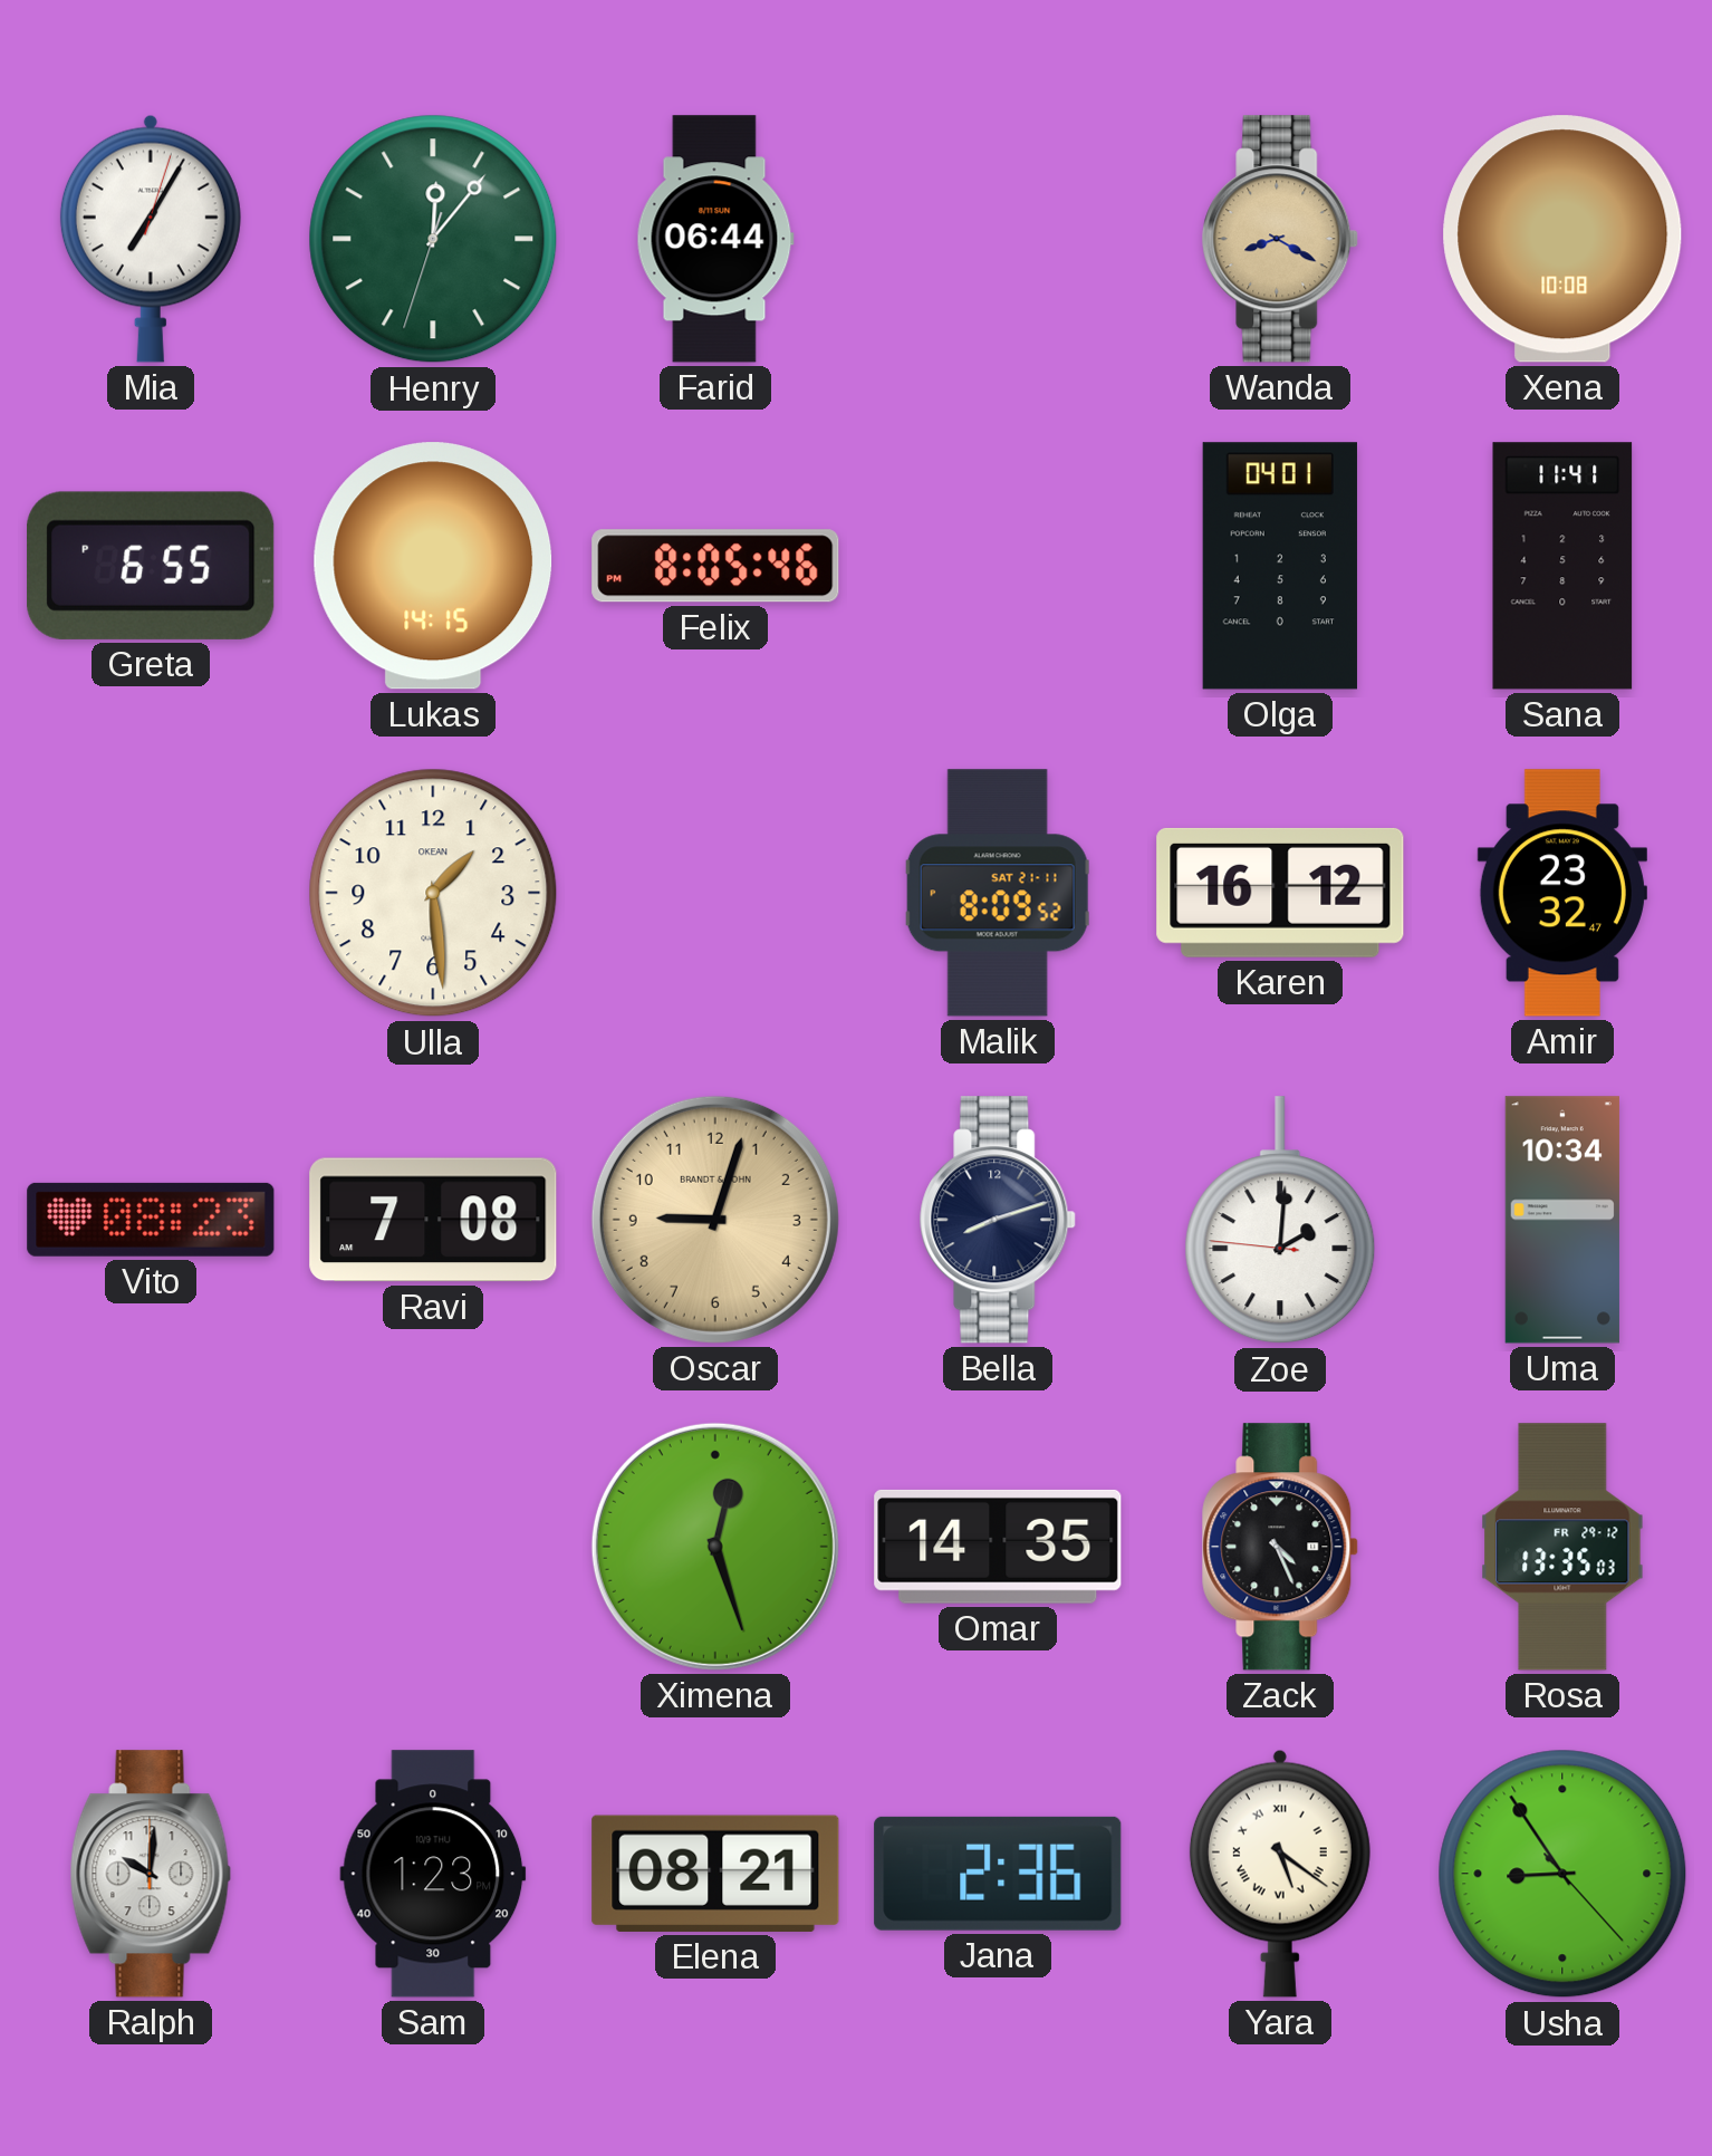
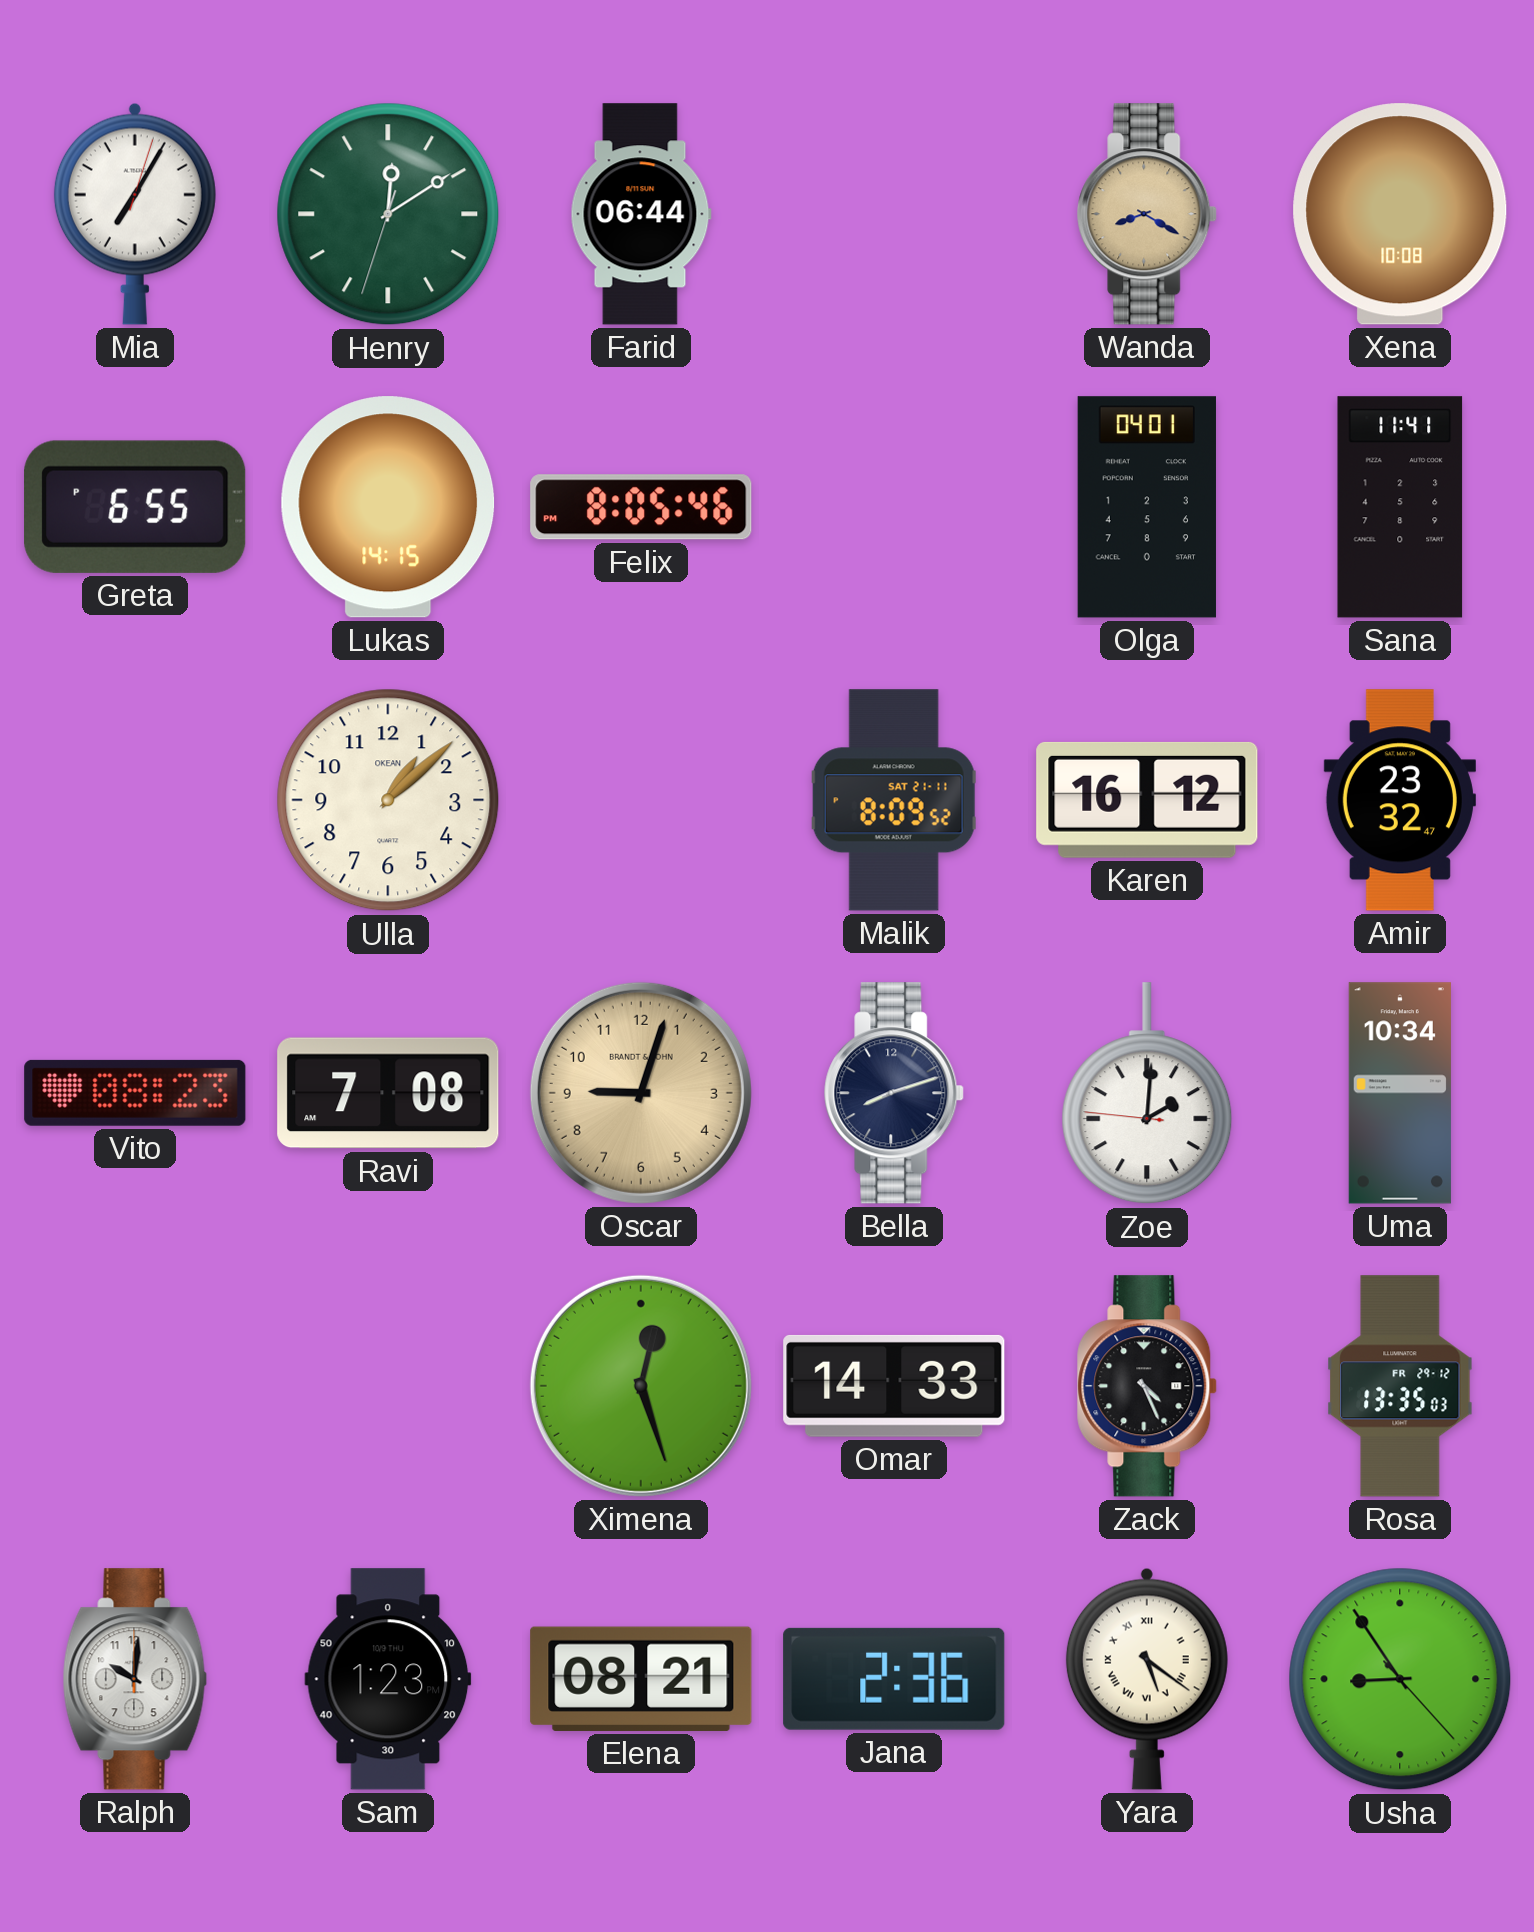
Henry: 12:06 -> 12:09
Ulla: 1:29 -> 1:08
Omar: 14:35 -> 14:33
